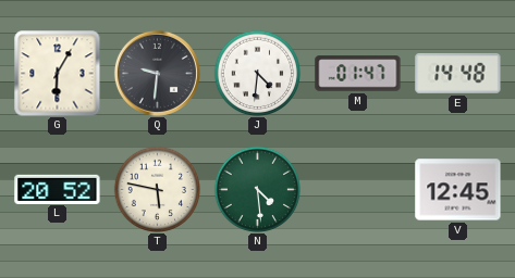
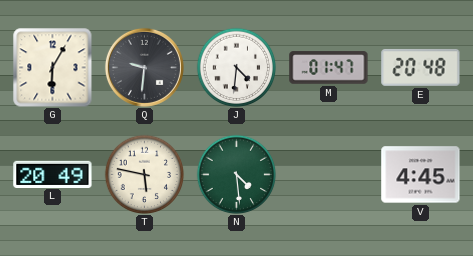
E: 14:48 -> 20:48
L: 20:52 -> 20:49
V: 12:45 -> 4:45
